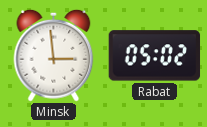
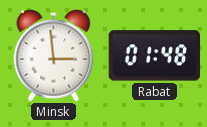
Rabat: 05:02 -> 01:48
